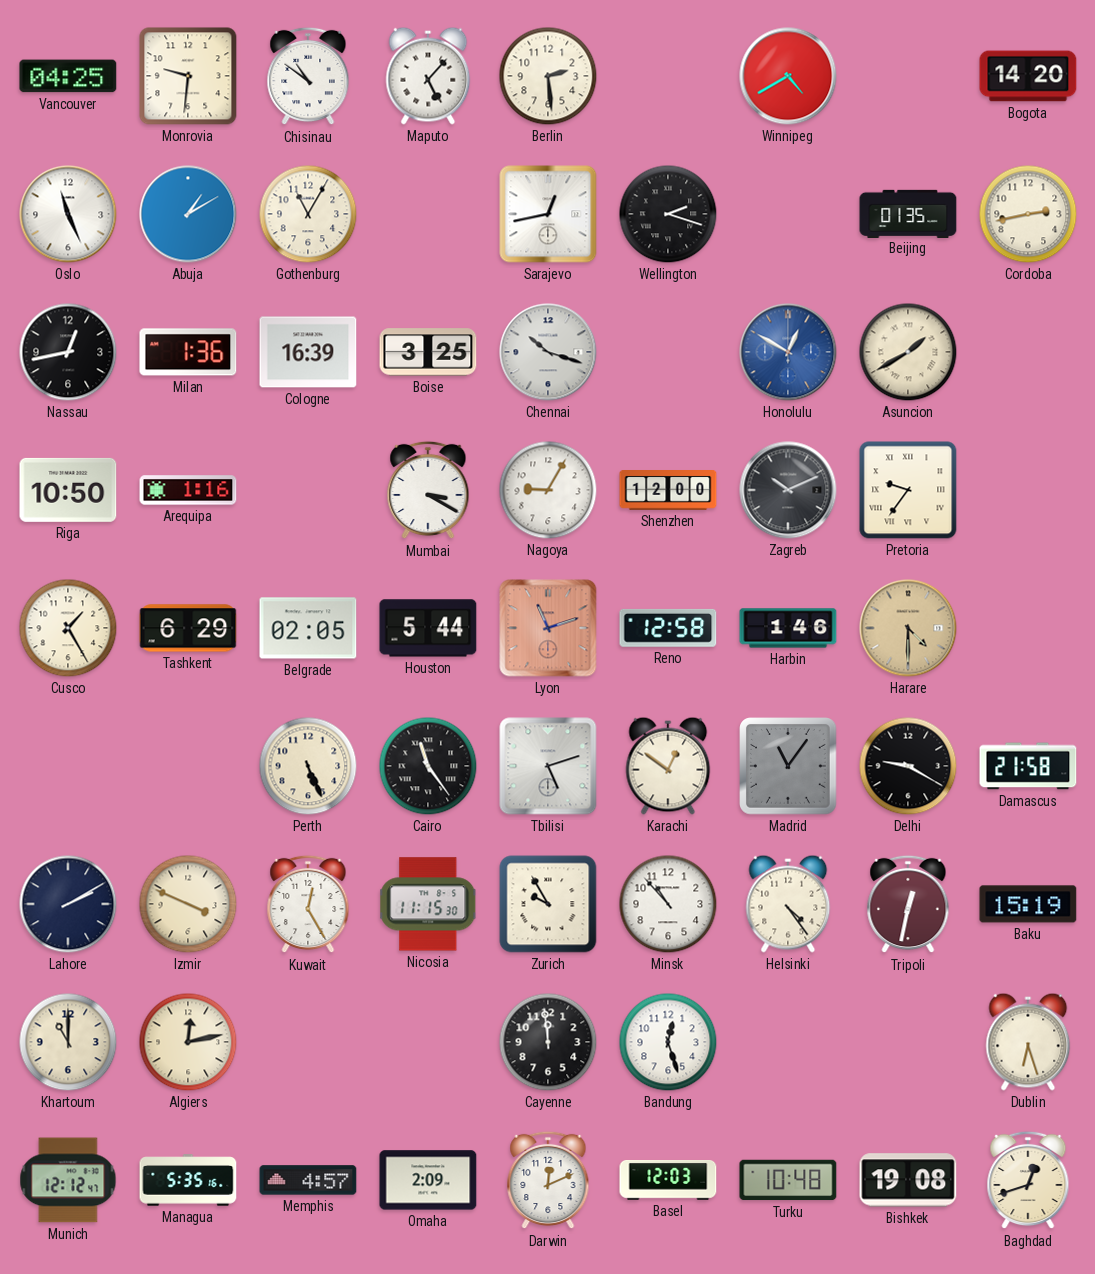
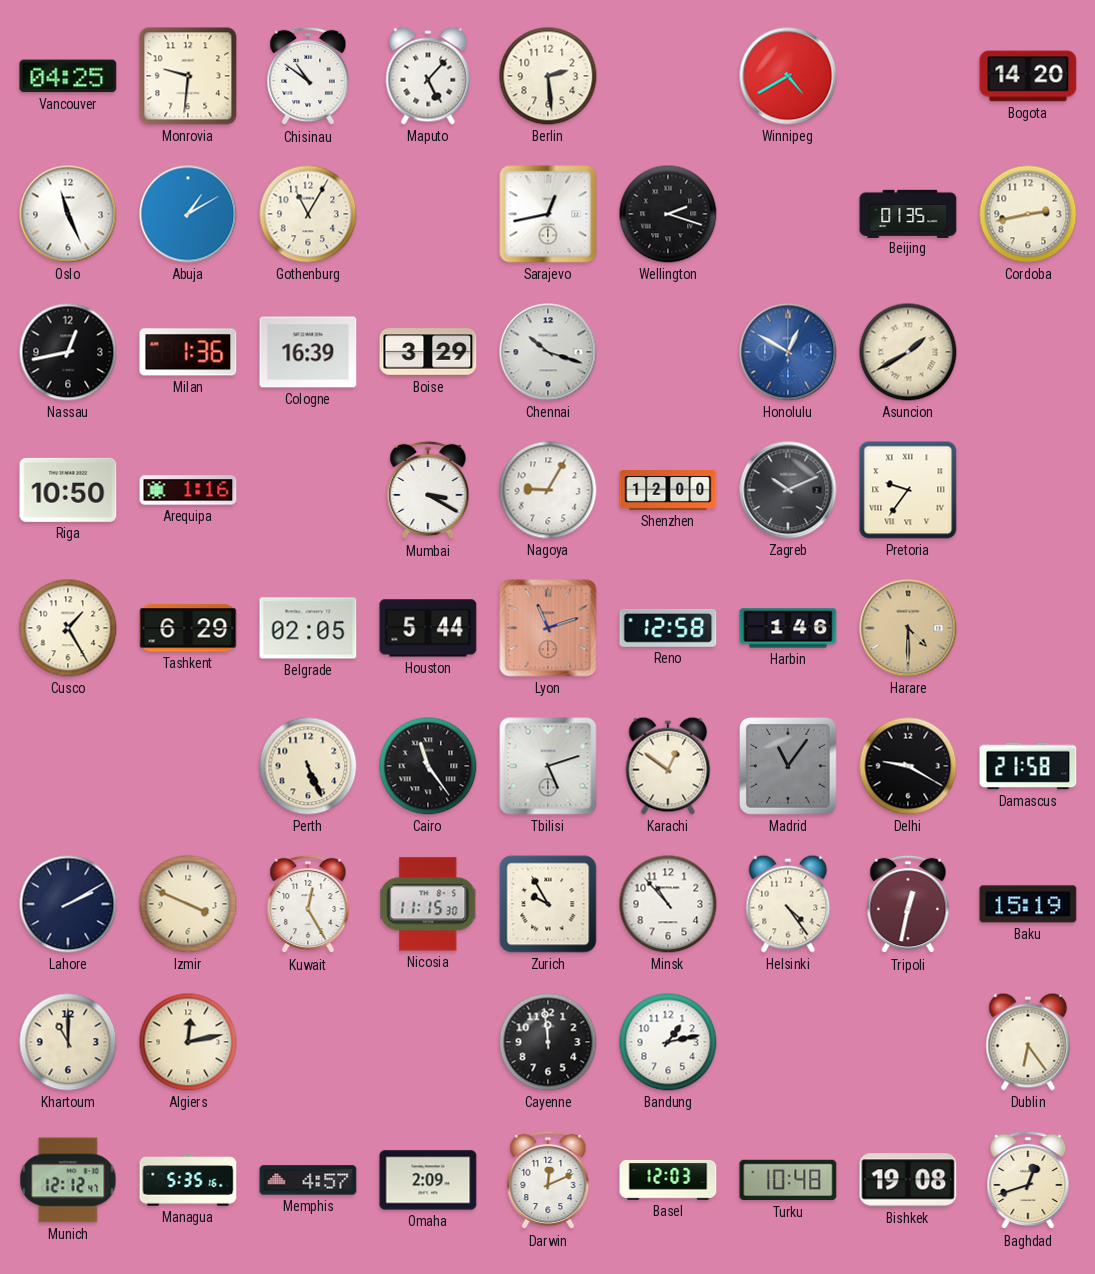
Boise: 3:25 -> 3:29
Bandung: 12:27 -> 1:13
Dublin: 6:27 -> 6:24
